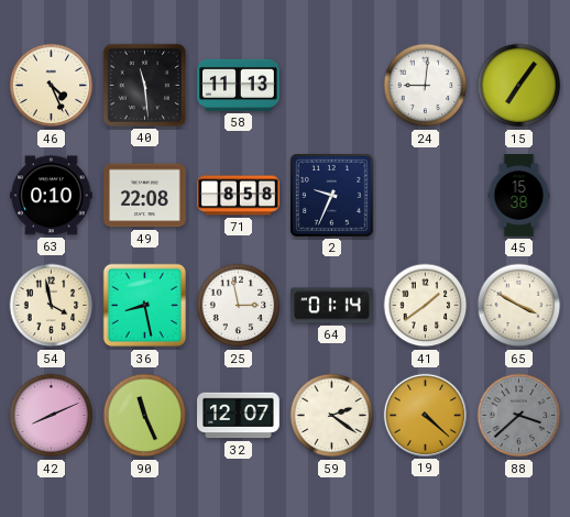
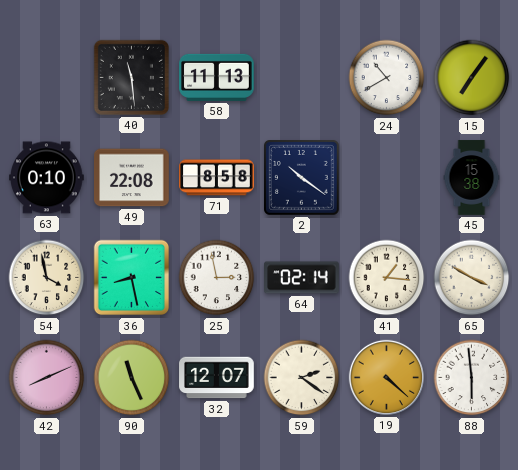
46: 4:26 -> none
24: 9:01 -> 10:40
2: 9:34 -> 10:21
64: 01:14 -> 02:14
41: 1:39 -> 1:16
88: 3:38 -> 5:59
88 dial: grey -> white
